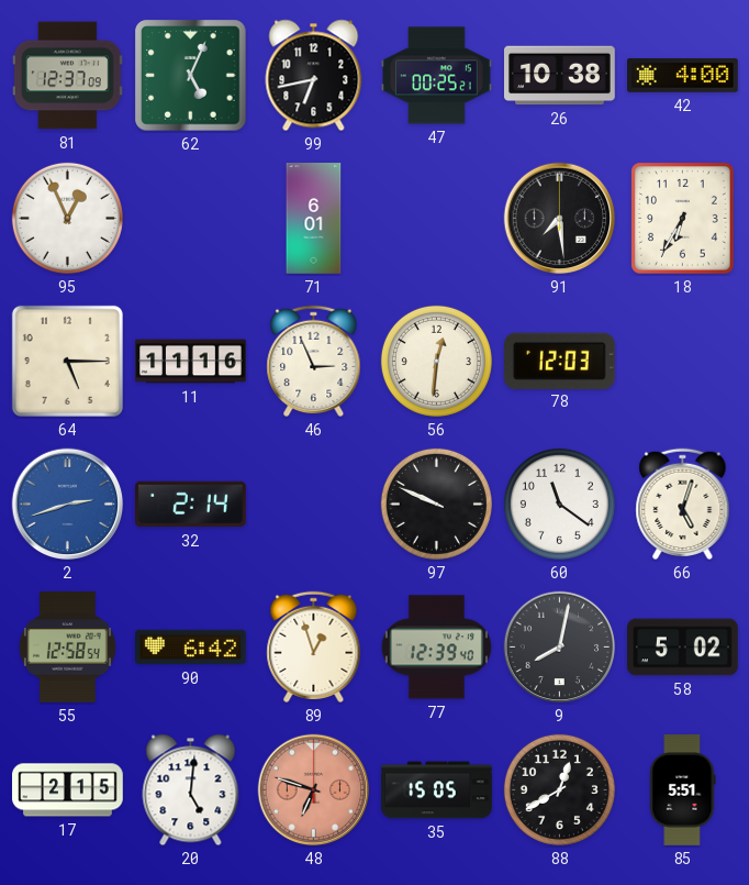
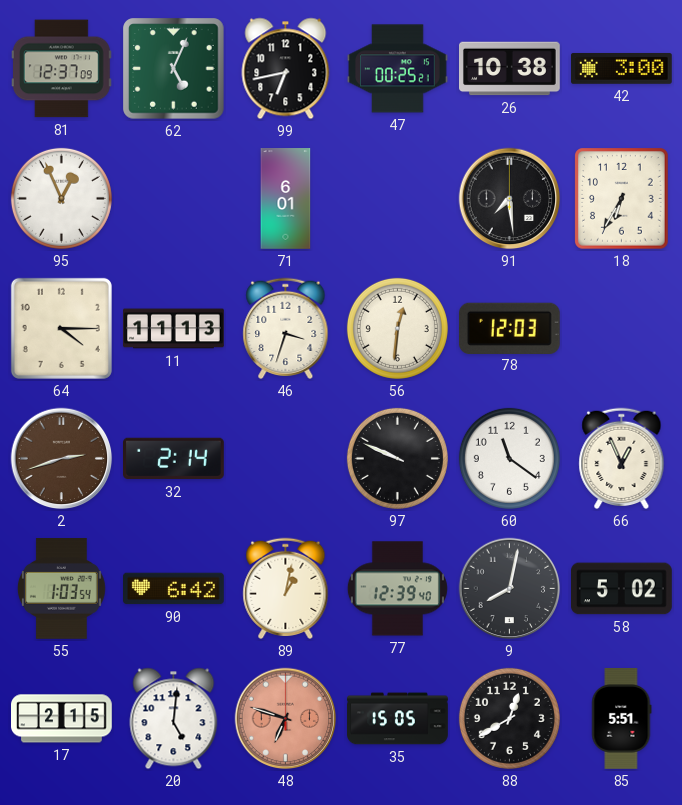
42: 4:00 -> 3:00
64: 5:15 -> 4:15
11: 11:16 -> 11:13
46: 2:56 -> 3:33
2 dial: blue -> brown
66: 5:03 -> 12:56
55: 12:58 -> 1:03
89: 12:57 -> 1:02
